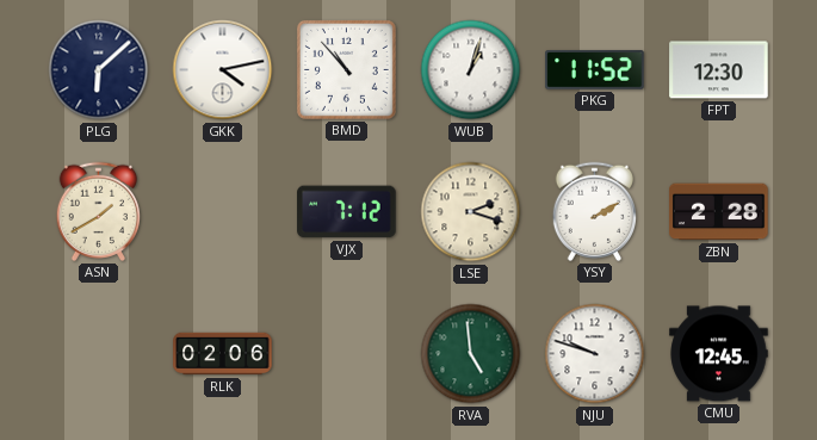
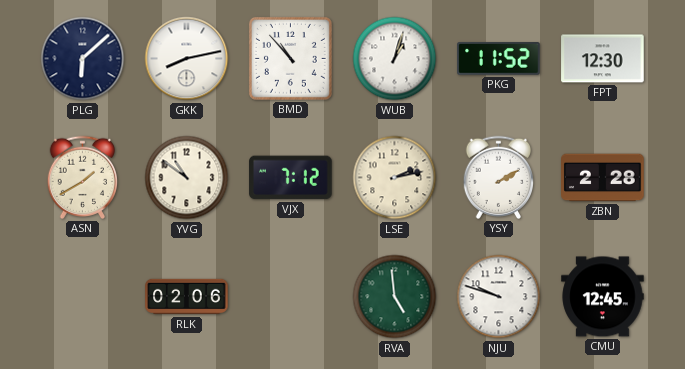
GKK: 4:13 -> 8:13
YVG: none -> 10:51
LSE: 2:18 -> 2:13
